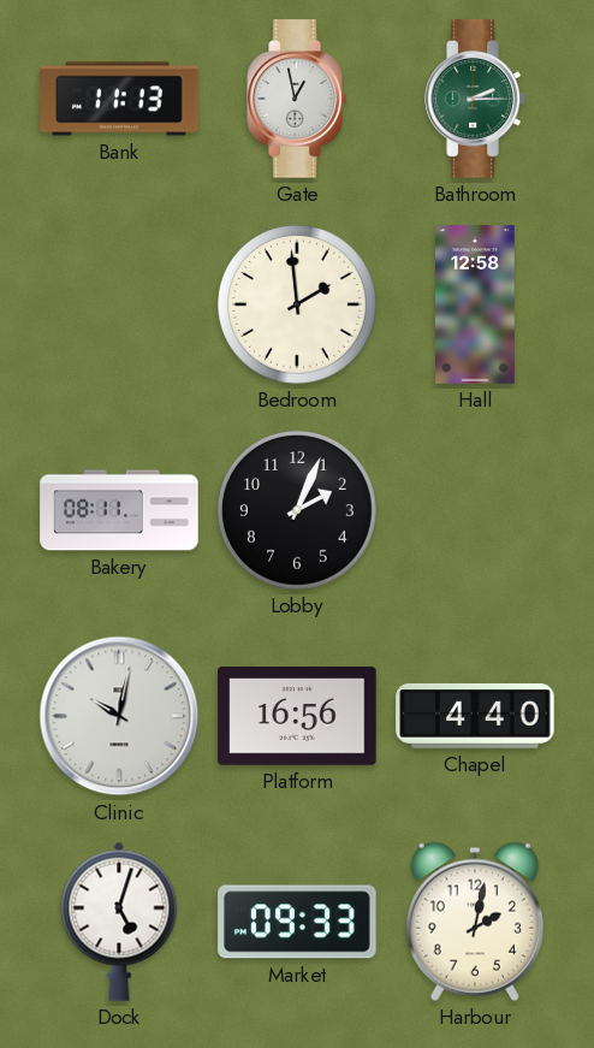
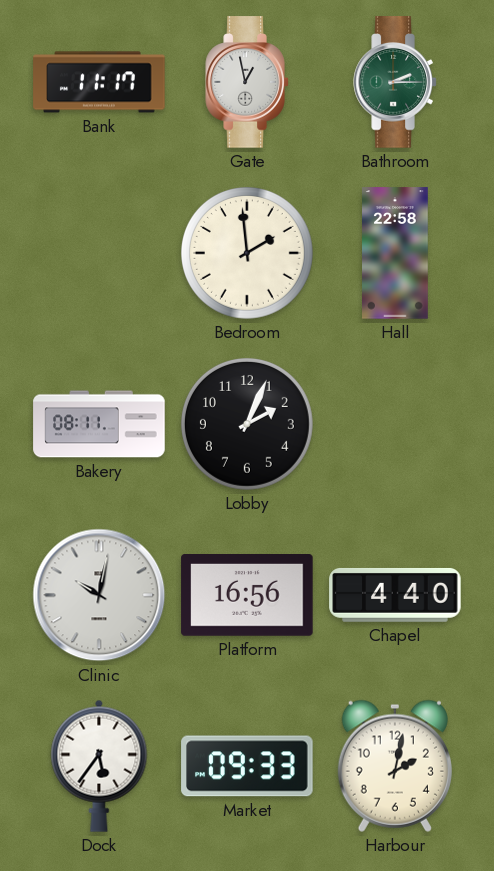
Bank: 11:13 -> 11:17
Hall: 12:58 -> 22:58
Dock: 5:03 -> 5:36
